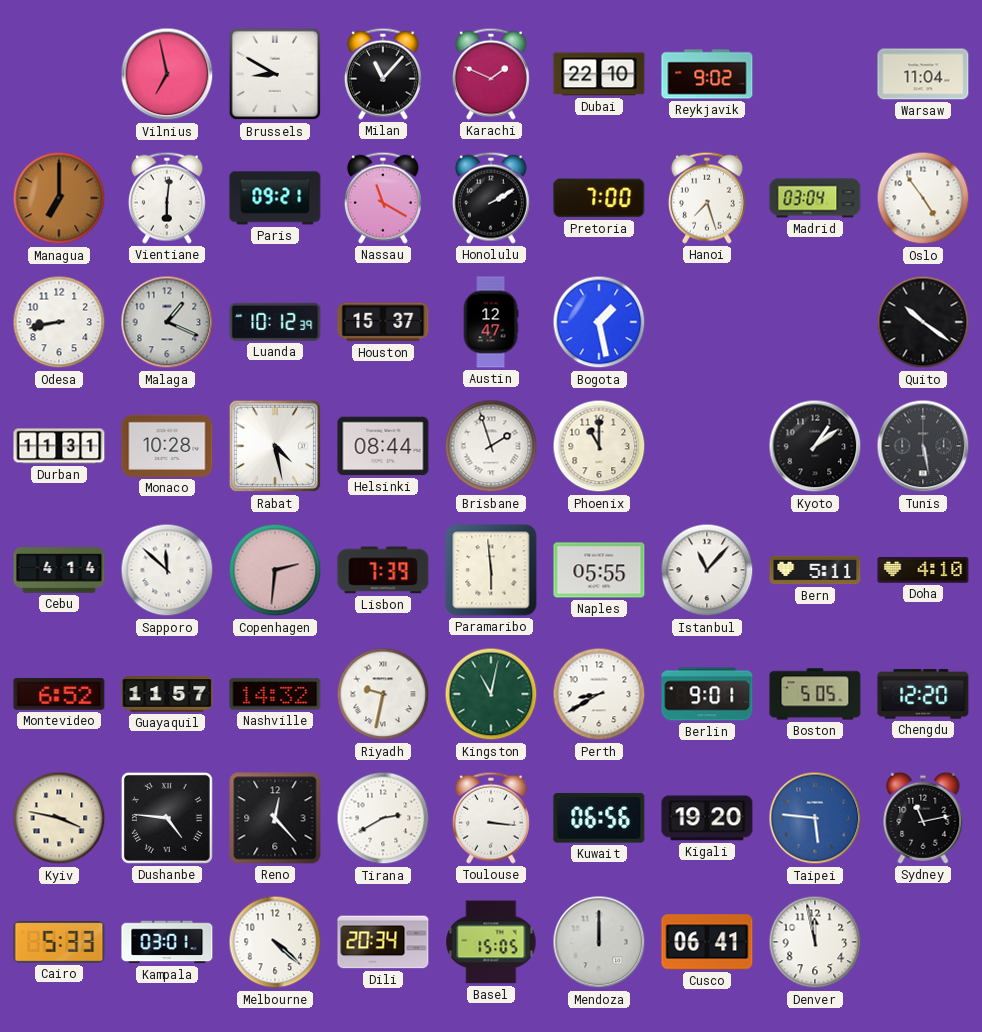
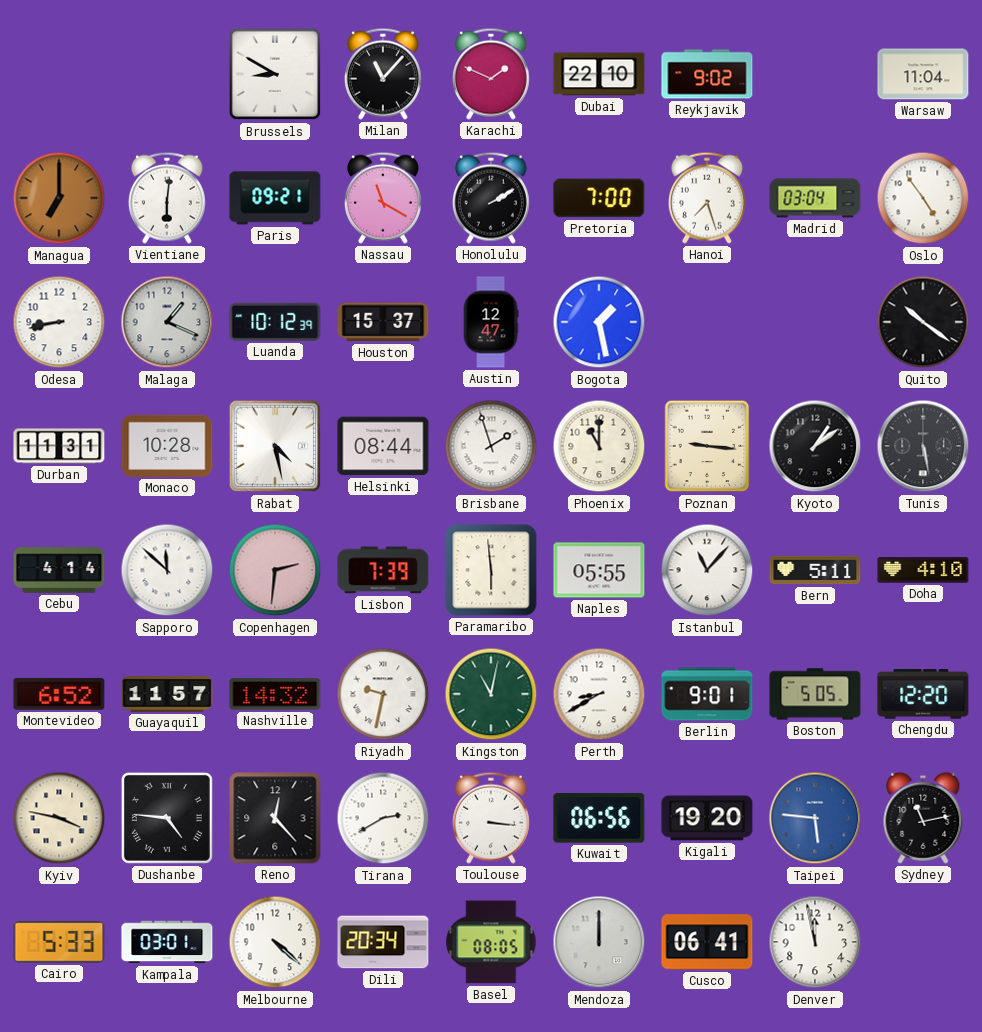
Vilnius: 6:58 -> none
Poznan: none -> 9:16
Basel: 15:05 -> 08:05
